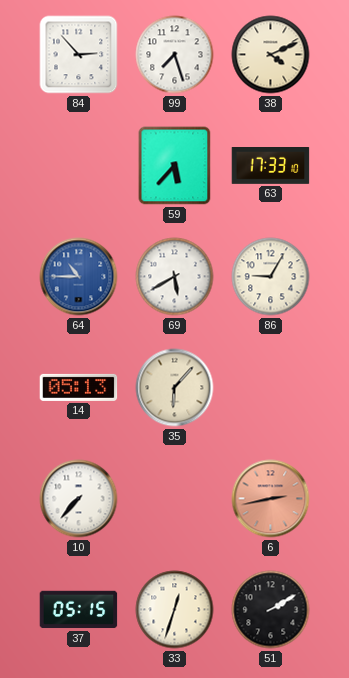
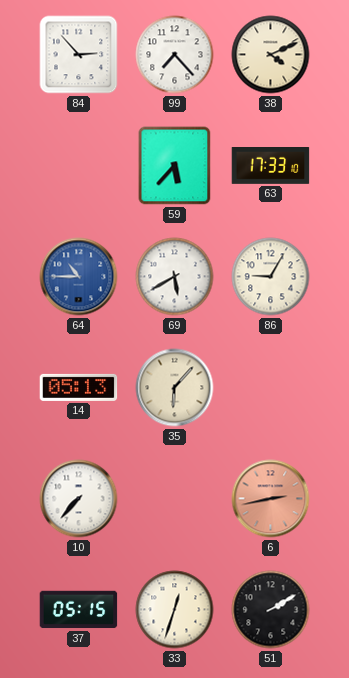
99: 7:27 -> 7:23
